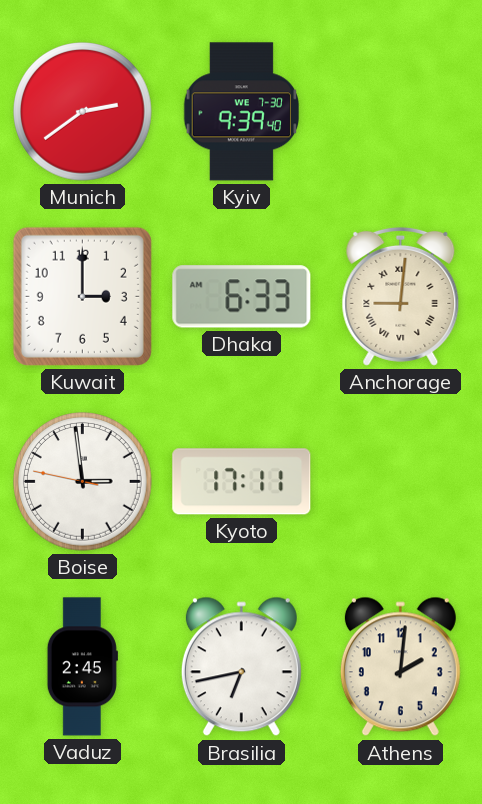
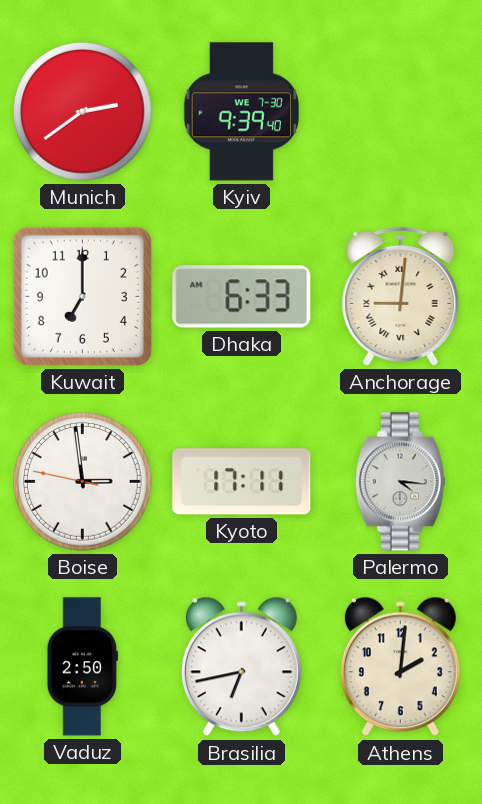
Kuwait: 3:00 -> 7:00
Palermo: none -> 4:16
Vaduz: 2:45 -> 2:50
